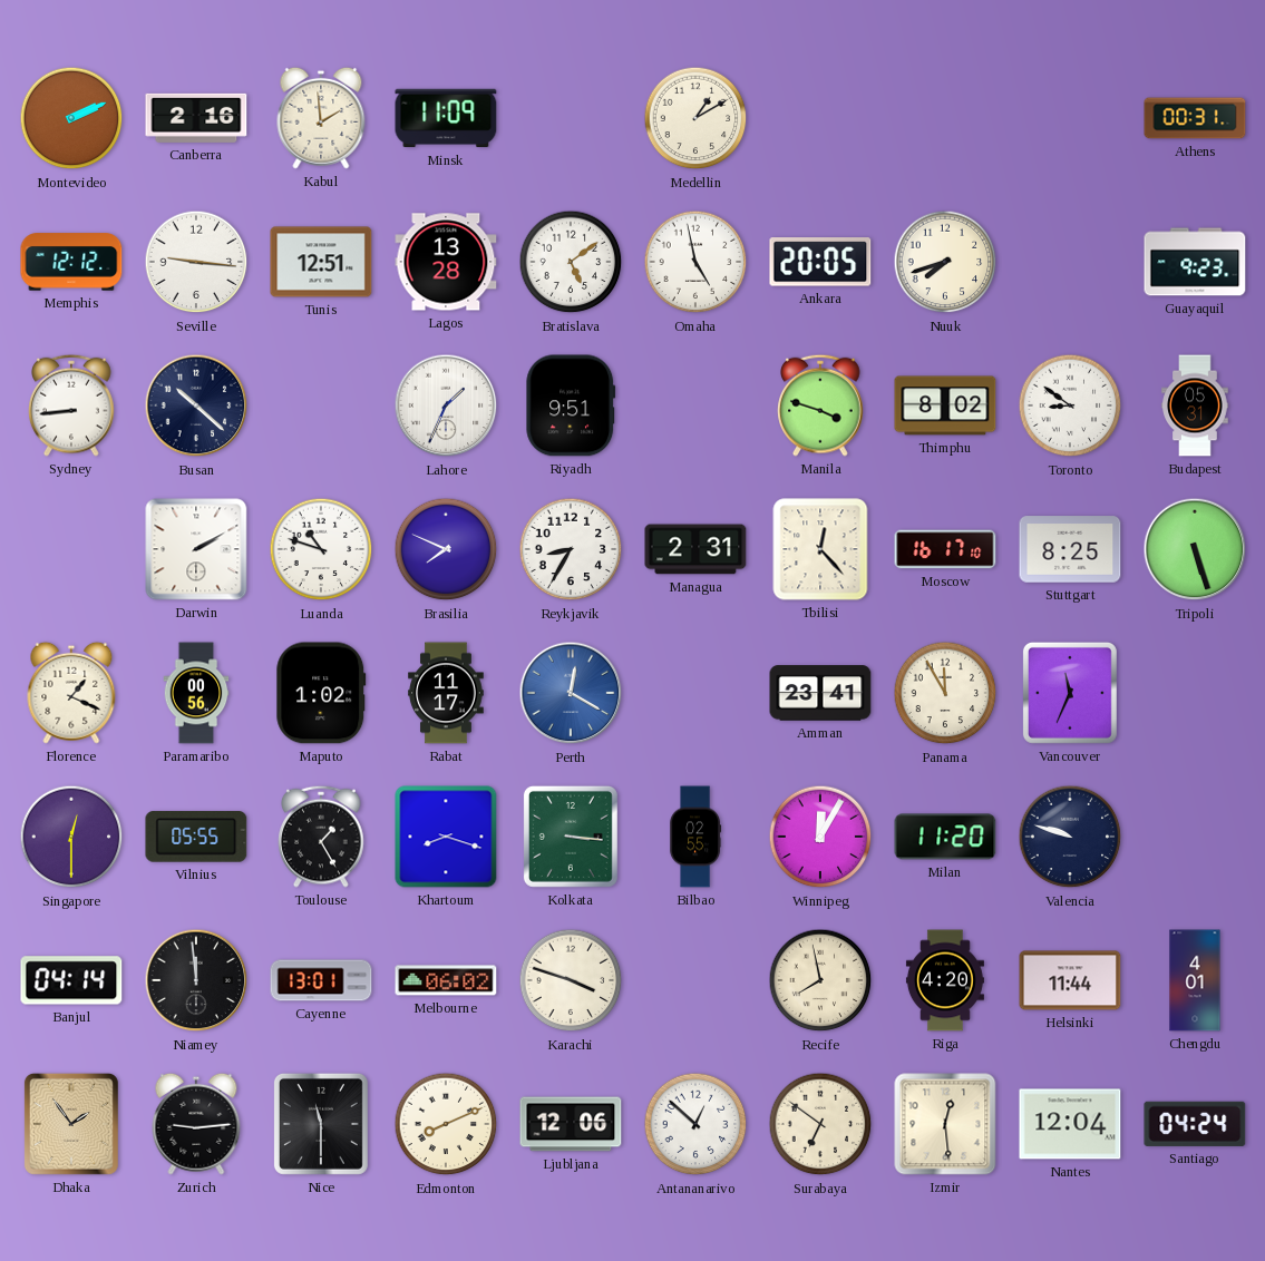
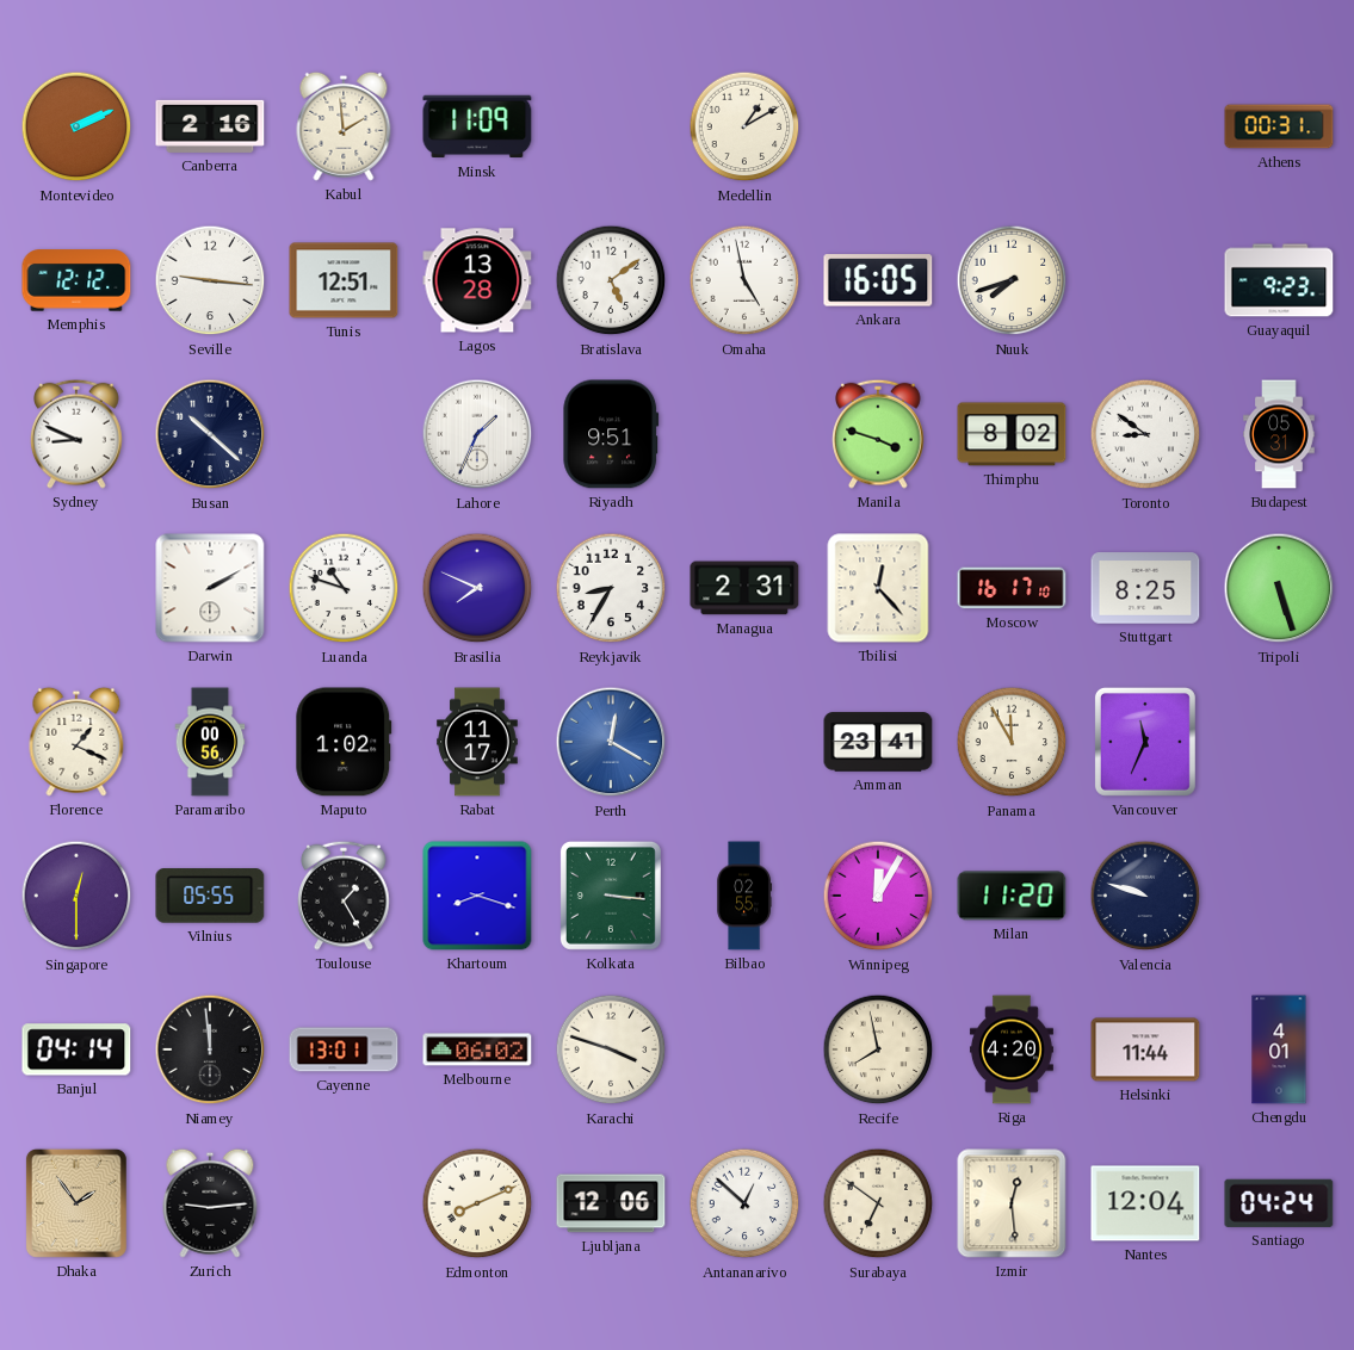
Ankara: 20:05 -> 16:05
Sydney: 8:44 -> 8:49
Nice: 11:30 -> none
